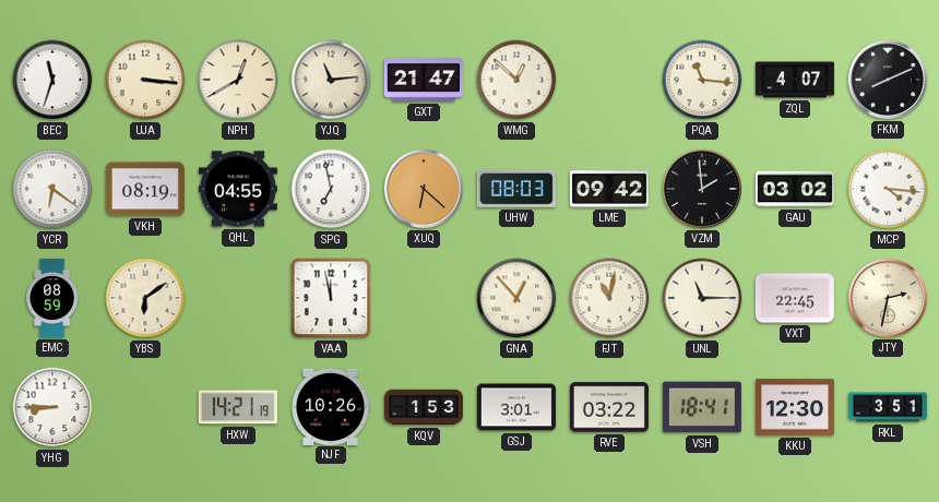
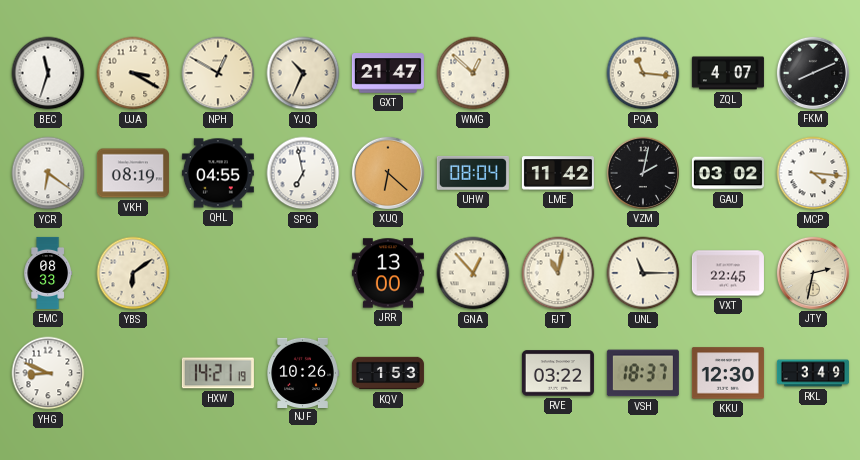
UJA: 3:16 -> 3:20
NPH: 12:40 -> 12:50
YJQ: 11:14 -> 10:34
UHW: 08:03 -> 08:04
LME: 09:42 -> 11:42
VZM: 1:59 -> 2:02
EMC: 08:59 -> 08:33
VAA: 11:58 -> none
JRR: none -> 13:00
YHG: 8:45 -> 8:49
GSJ: 3:01 -> none
VSH: 18:41 -> 18:37
RKL: 3:51 -> 3:49
